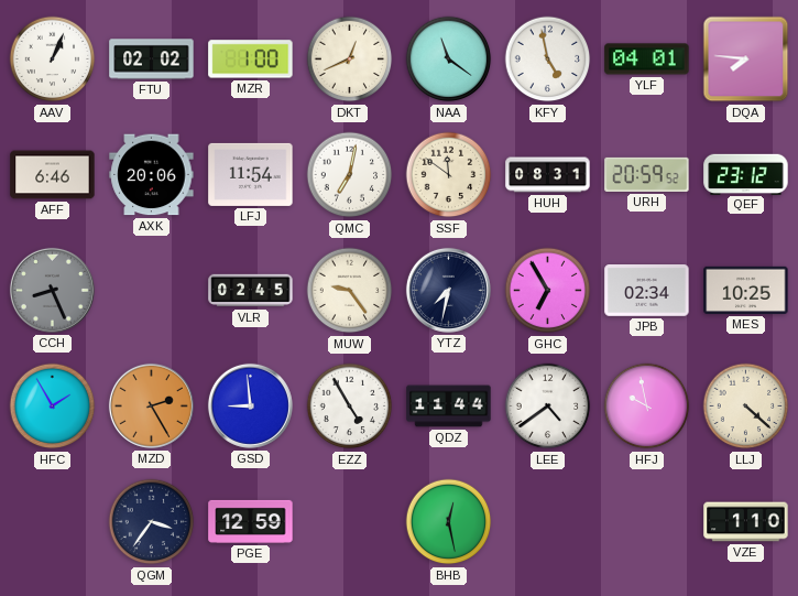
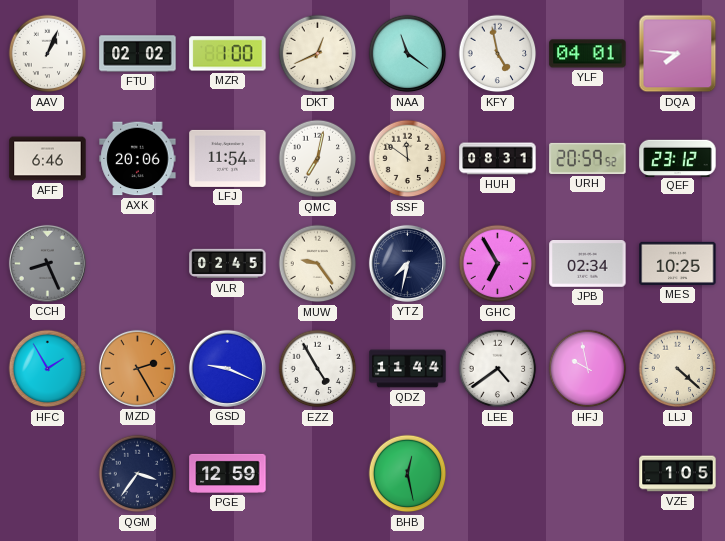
GSD: 8:59 -> 9:19
VZE: 1:10 -> 1:05
